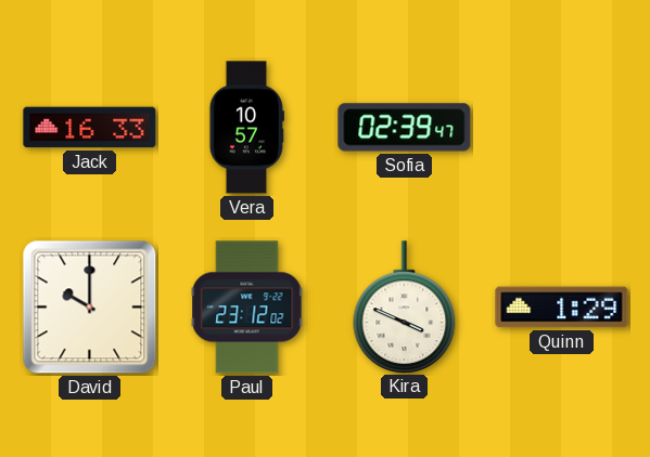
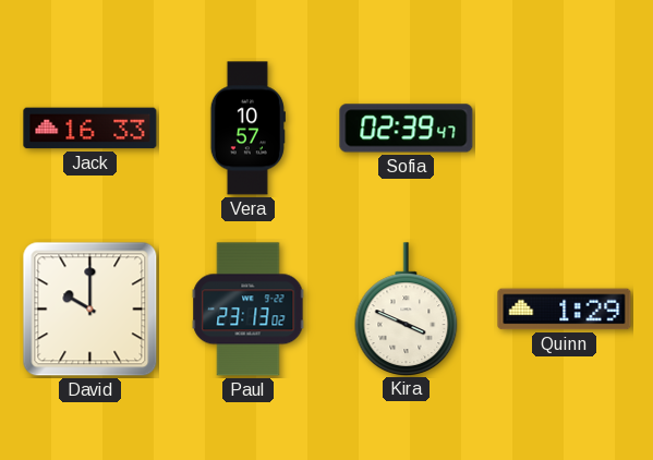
Paul: 23:12 -> 23:13
